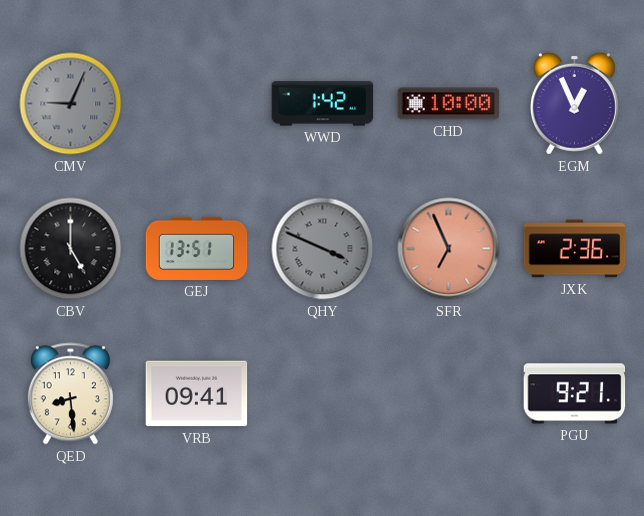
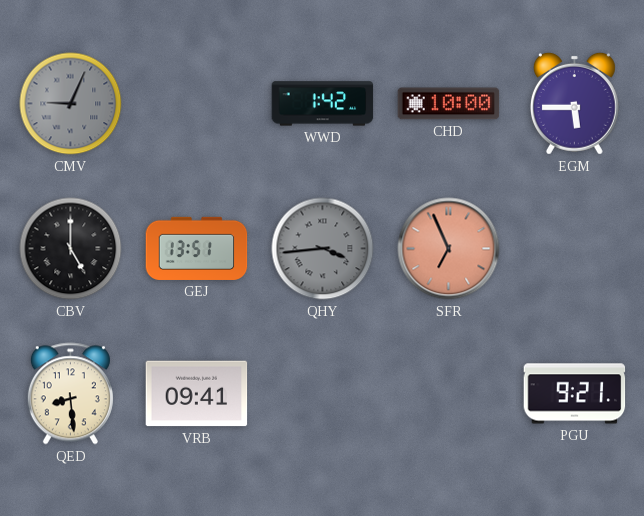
EGM: 12:56 -> 5:45
QHY: 3:49 -> 3:44
JXK: 2:36 -> none
